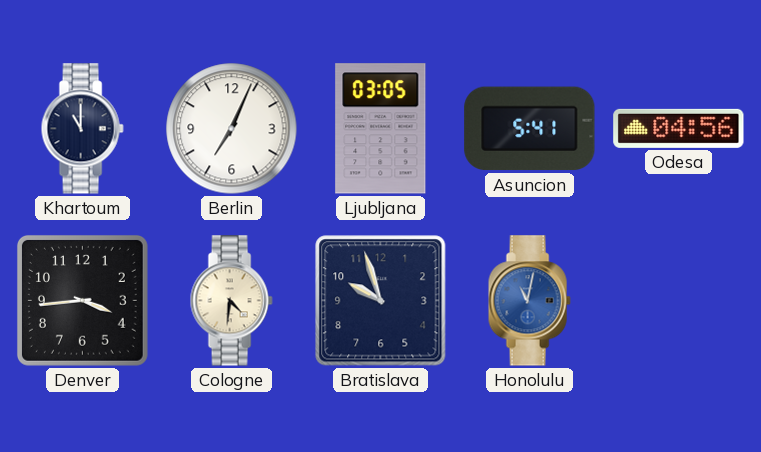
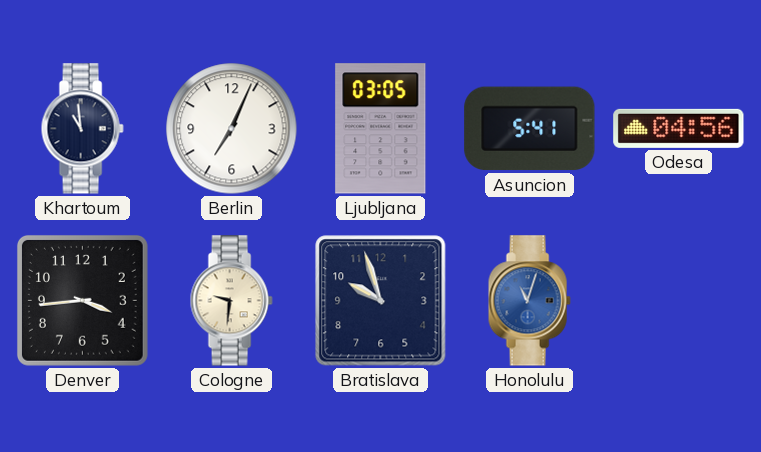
Khartoum: 11:00 -> 10:59
Cologne: 4:31 -> 9:31
Honolulu: 11:02 -> 11:03
